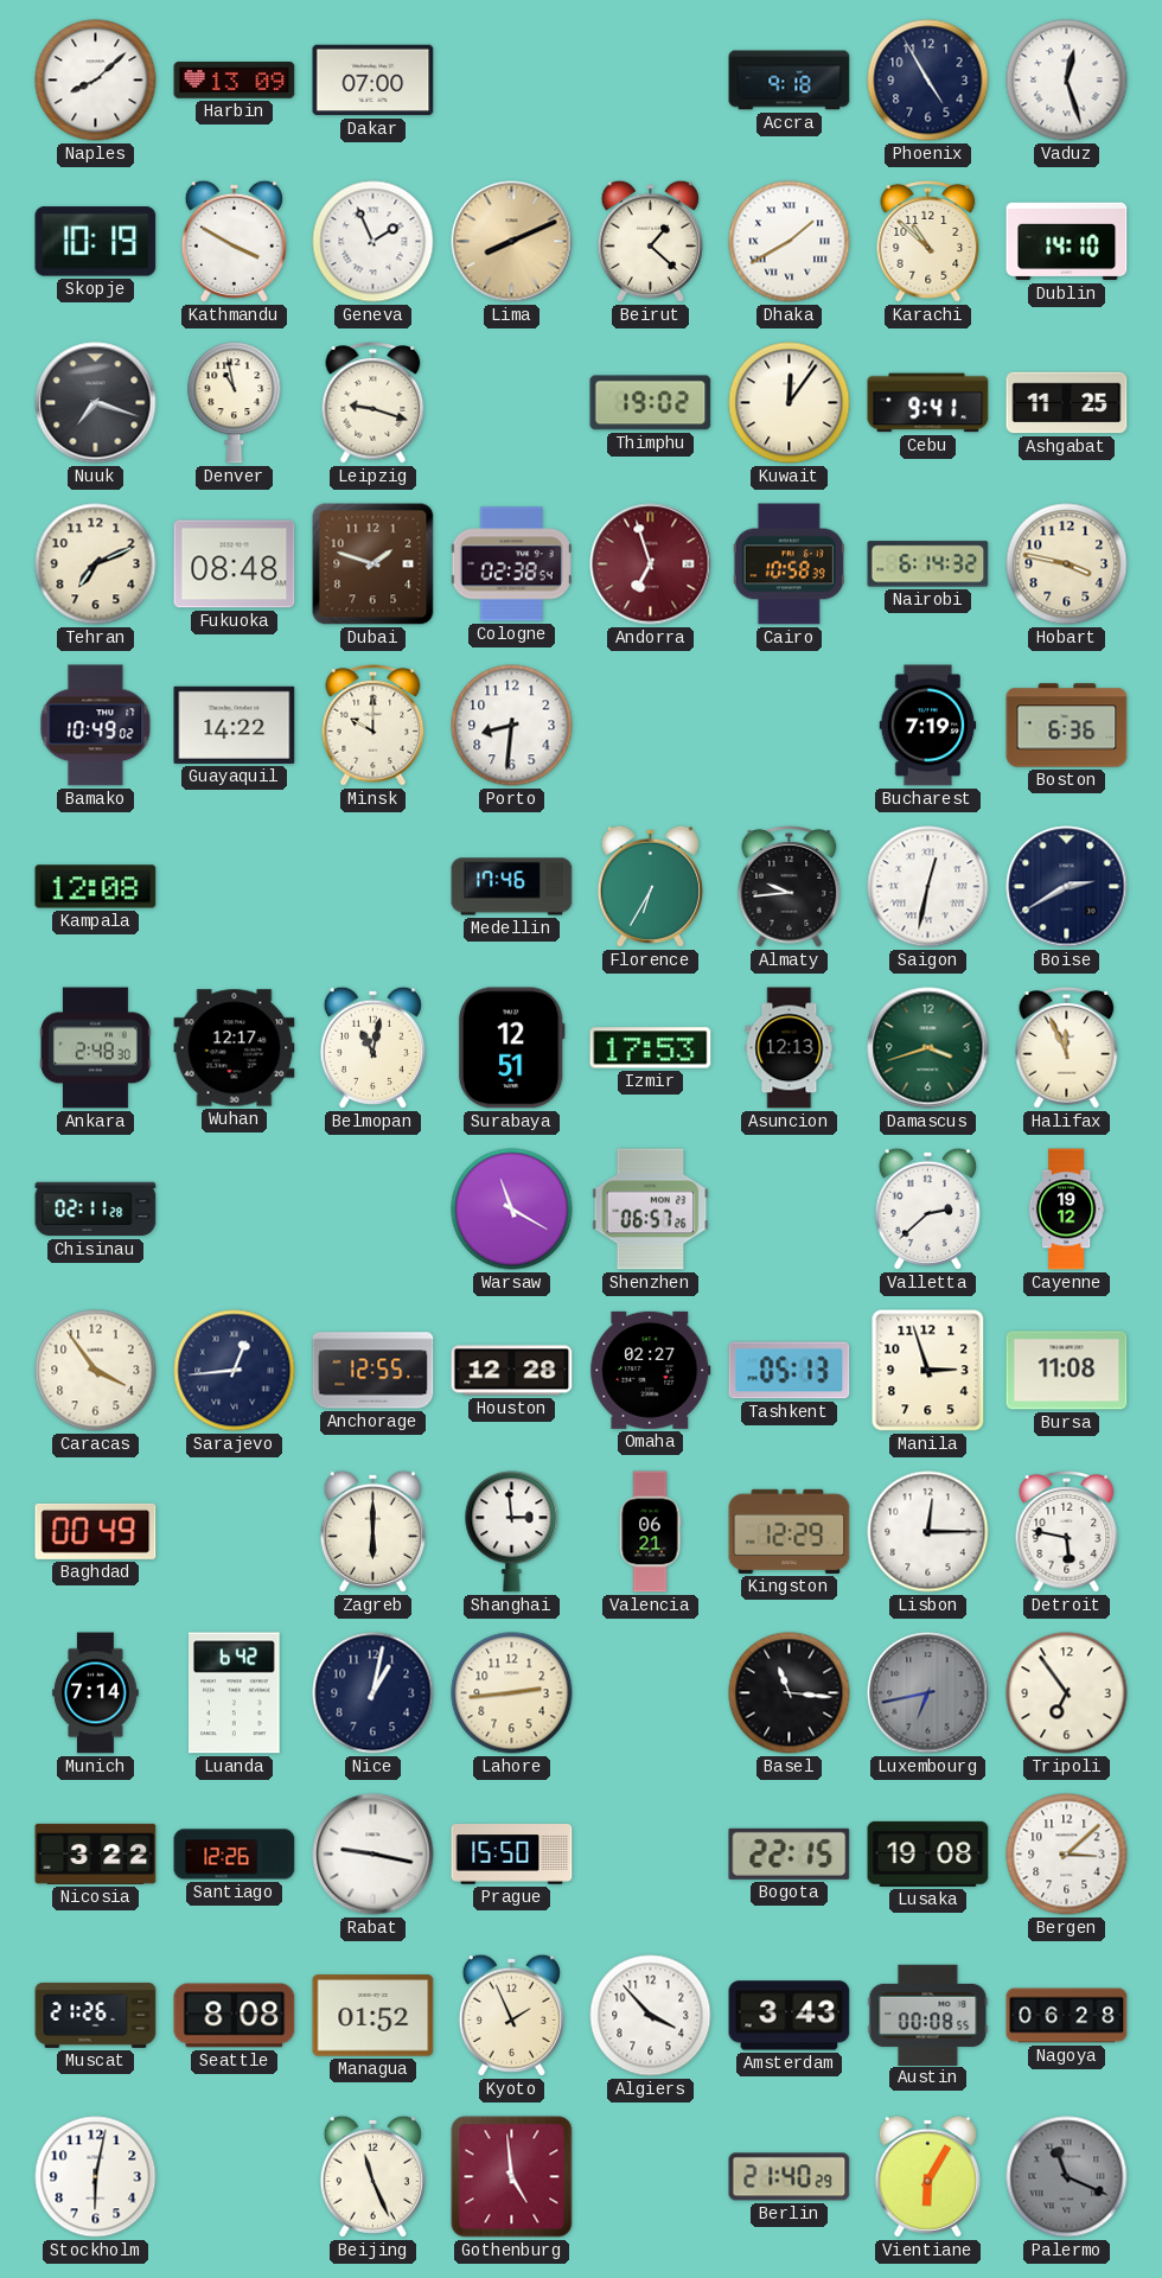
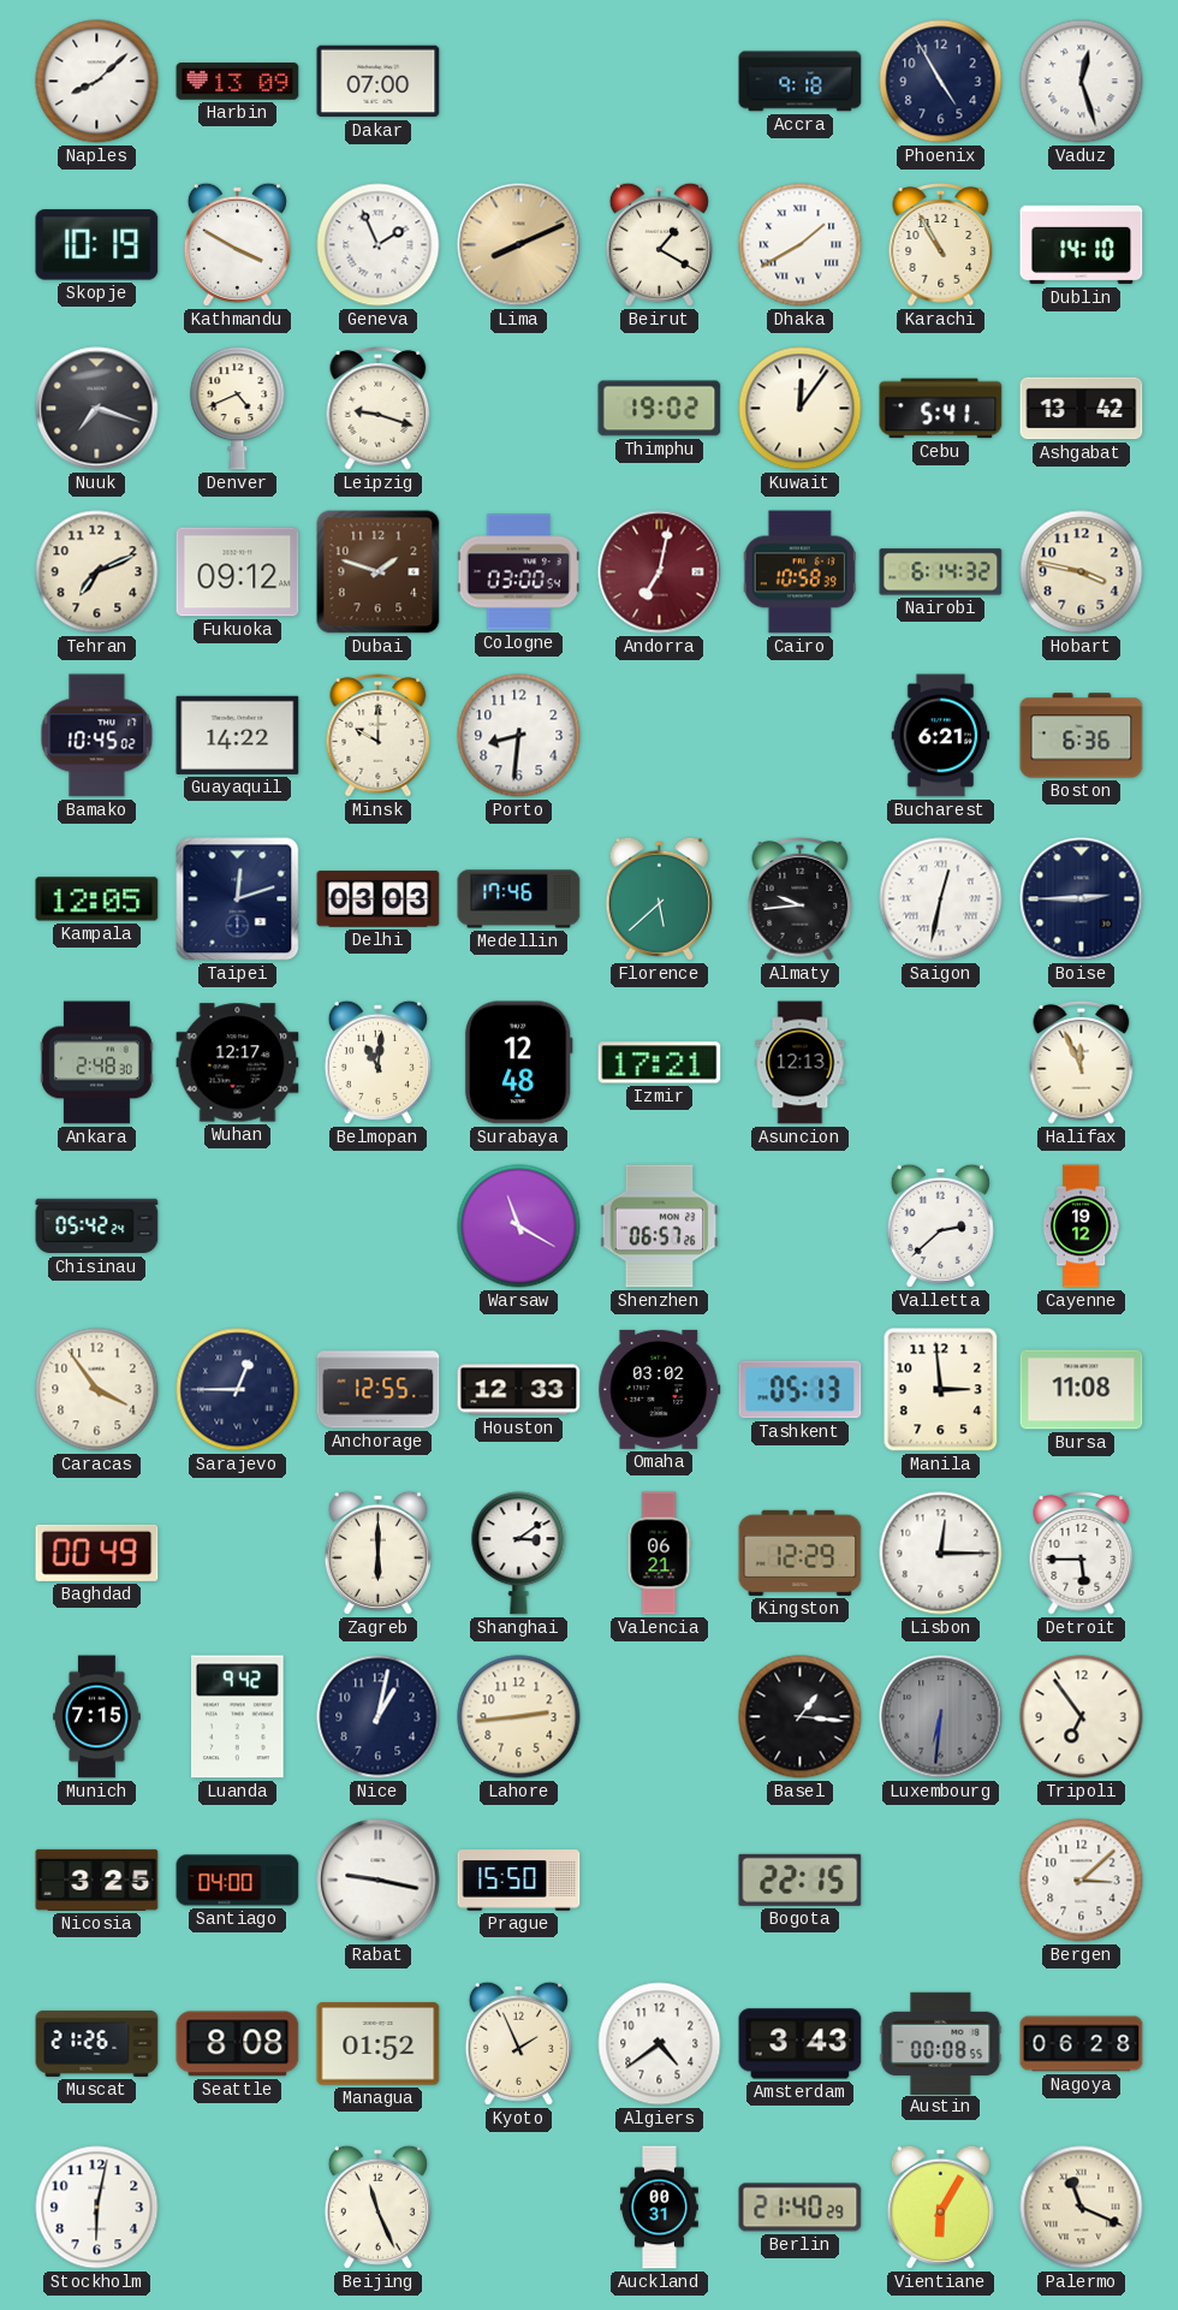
Beirut: 1:22 -> 1:20
Karachi: 10:52 -> 10:55
Denver: 10:58 -> 4:41
Cebu: 9:41 -> 5:41
Ashgabat: 11:25 -> 13:42
Fukuoka: 08:48 -> 09:12
Cologne: 02:38 -> 03:00
Andorra: 6:57 -> 7:02
Bamako: 10:49 -> 10:45
Bucharest: 7:19 -> 6:21
Kampala: 12:08 -> 12:05
Taipei: none -> 12:12
Delhi: none -> 03:03
Florence: 6:35 -> 5:38
Boise: 2:40 -> 2:45
Belmopan: 11:02 -> 11:01
Surabaya: 12:51 -> 12:48
Izmir: 17:53 -> 17:21
Damascus: 3:42 -> none
Chisinau: 02:11 -> 05:42
Sarajevo: 12:44 -> 12:45
Houston: 12:28 -> 12:33
Omaha: 02:27 -> 03:02
Manila: 2:57 -> 2:59
Shanghai: 2:59 -> 3:09
Detroit: 5:47 -> 5:45
Munich: 7:14 -> 7:15
Luanda: 6:42 -> 9:42
Basel: 11:16 -> 1:16
Luxembourg: 6:43 -> 6:31
Nicosia: 3:22 -> 3:25
Santiago: 12:26 -> 04:00
Lusaka: 19:08 -> none
Algiers: 3:53 -> 4:39
Gothenburg: 4:59 -> none
Auckland: none -> 00:31
Palermo dial: grey -> cream
